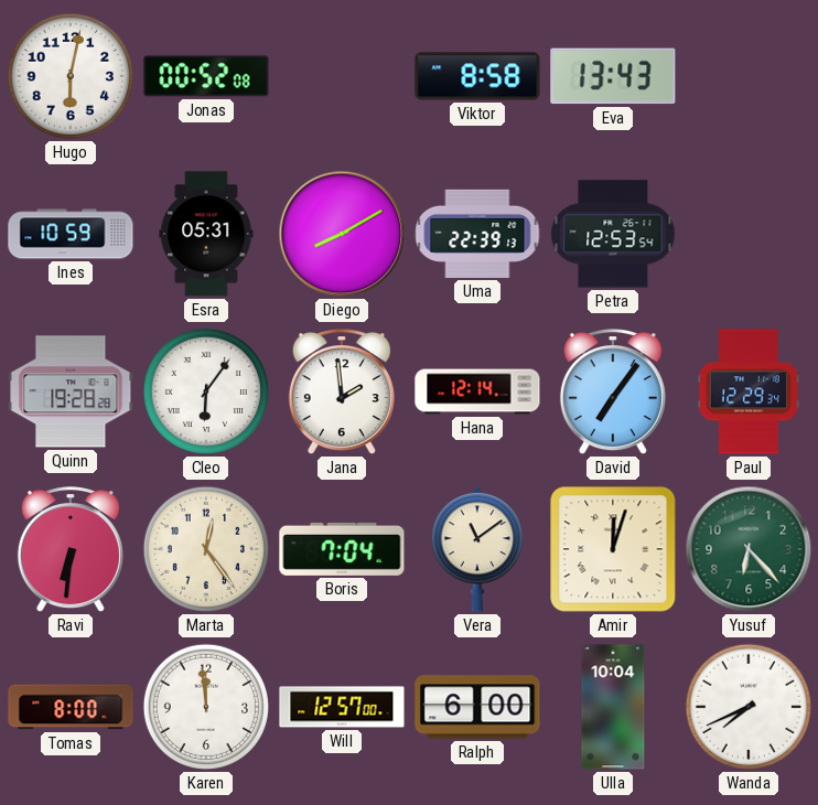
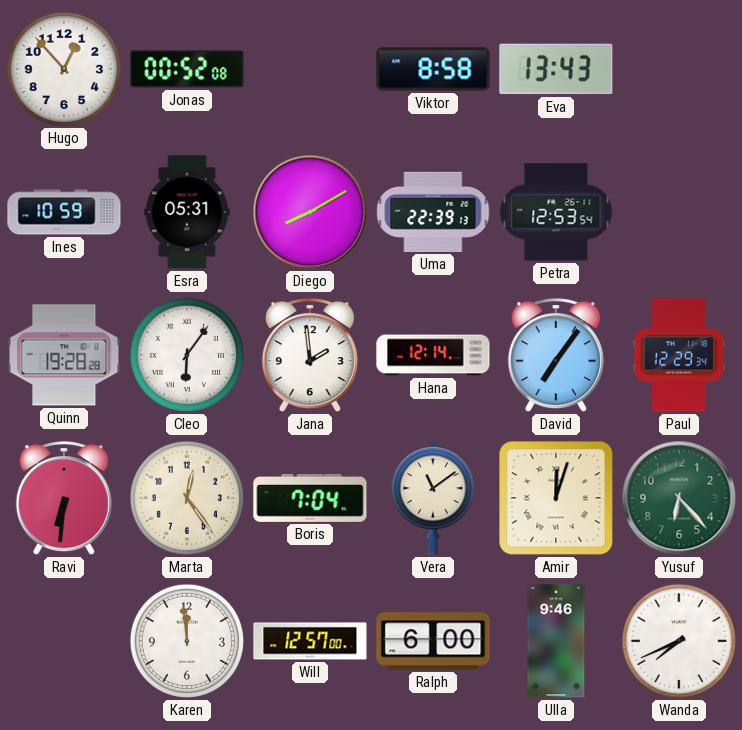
Hugo: 6:02 -> 12:53
Tomas: 8:00 -> none
Ulla: 10:04 -> 9:46
